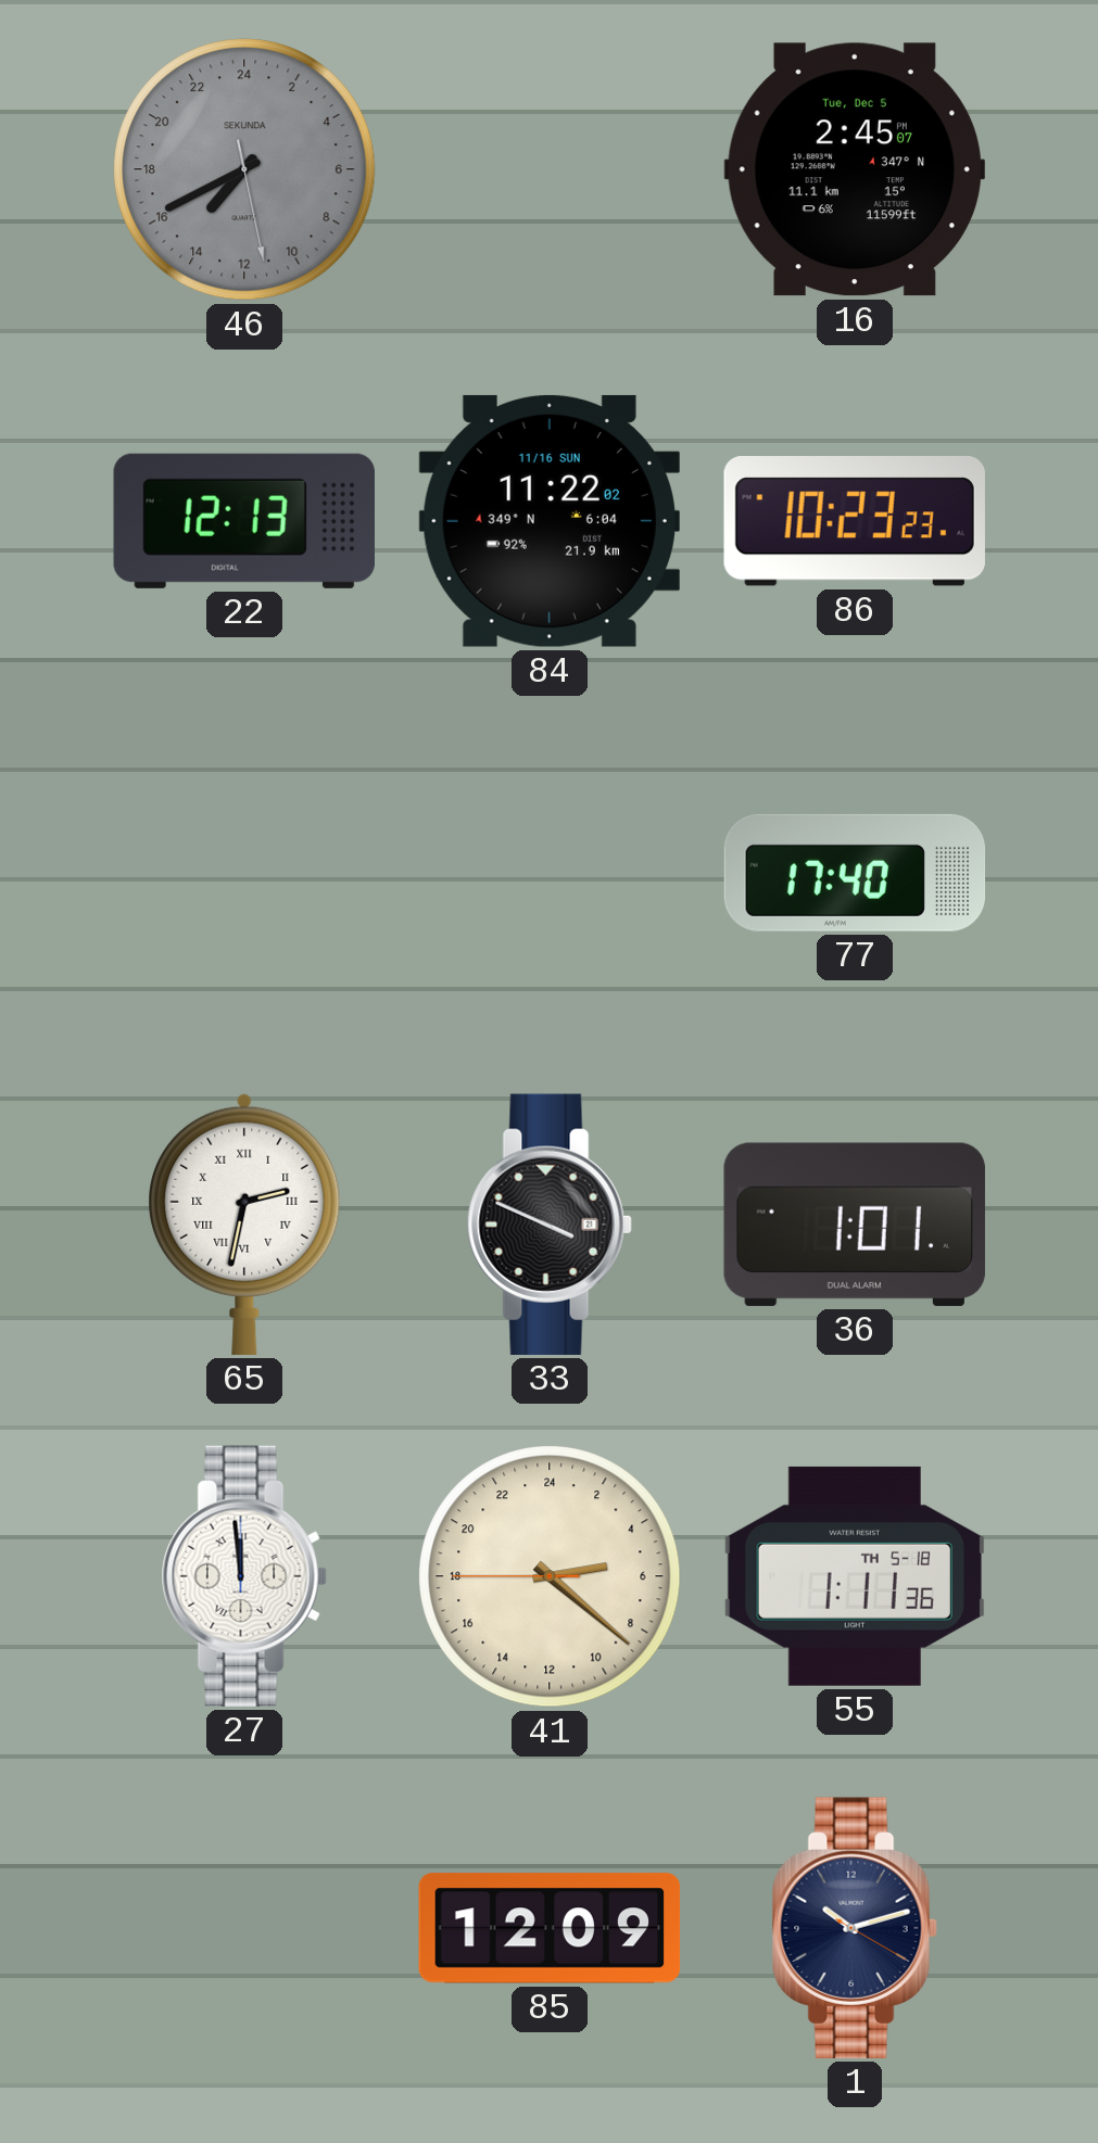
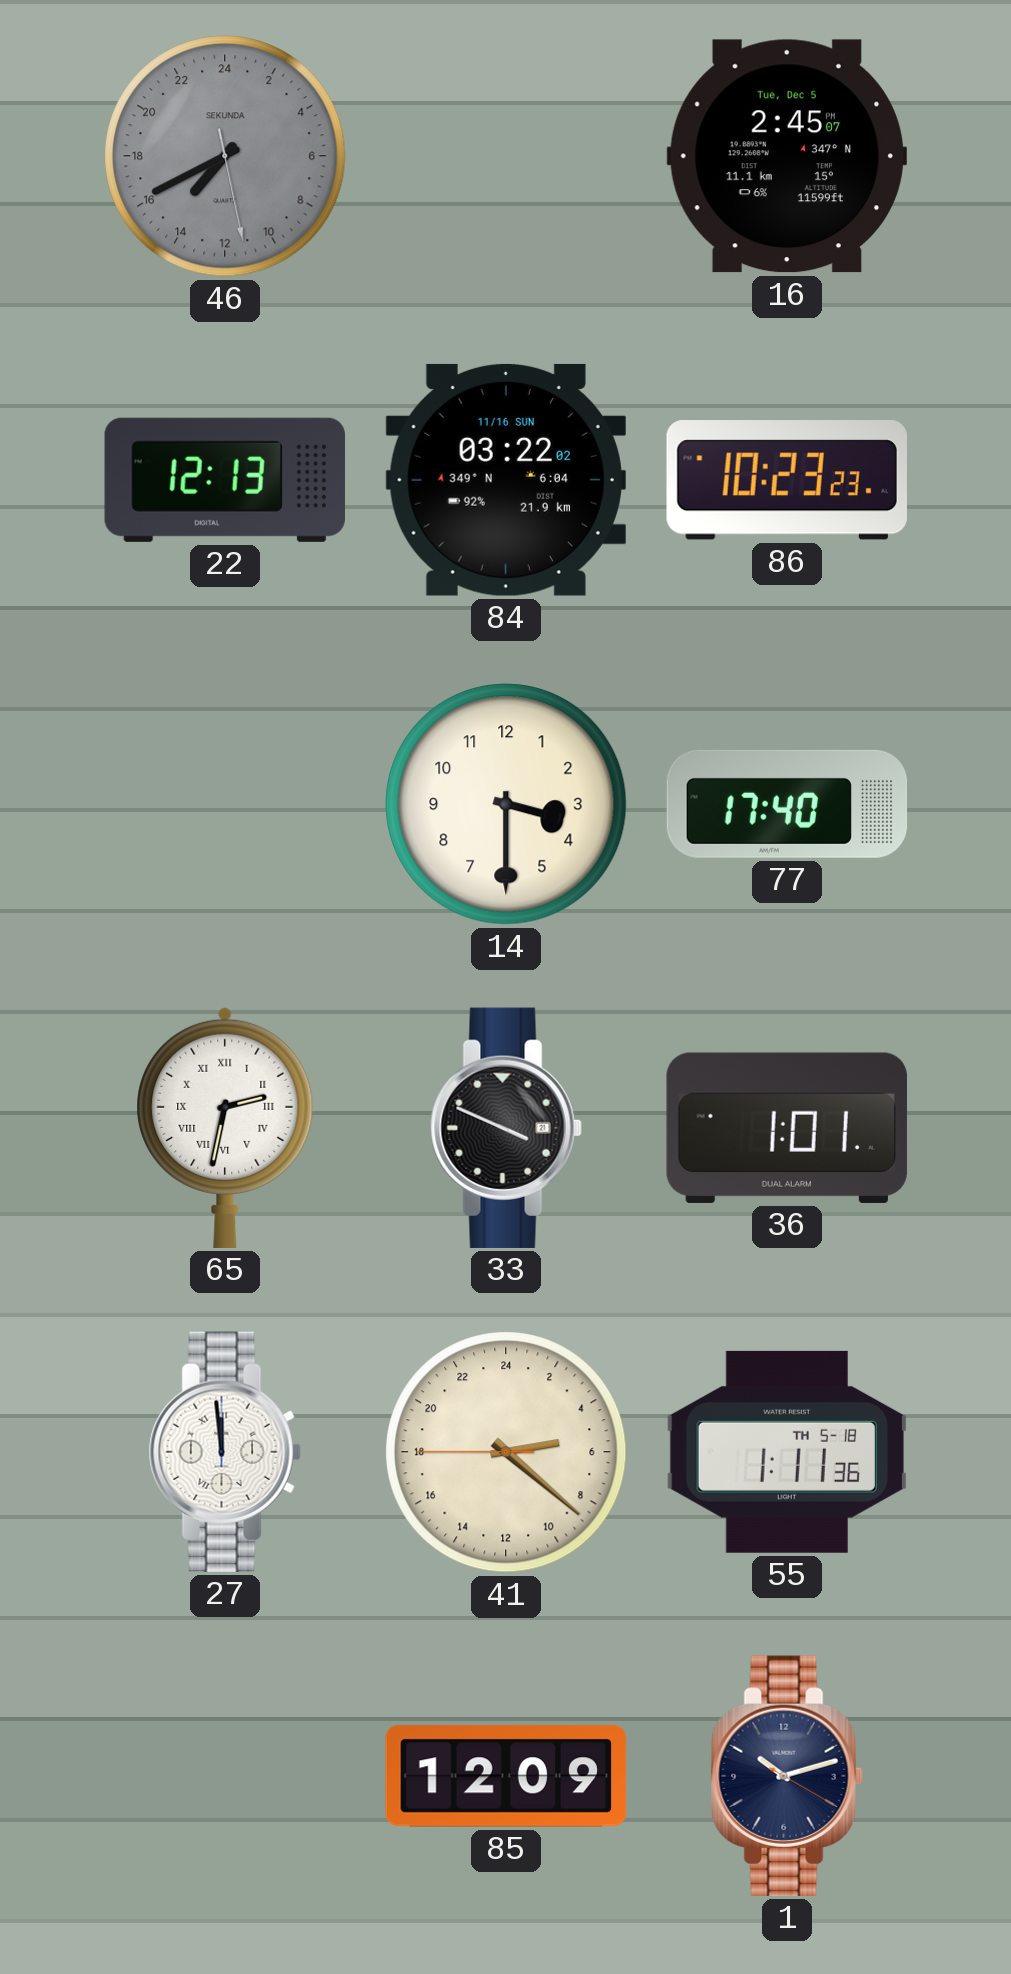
84: 11:22 -> 03:22
14: none -> 3:30
